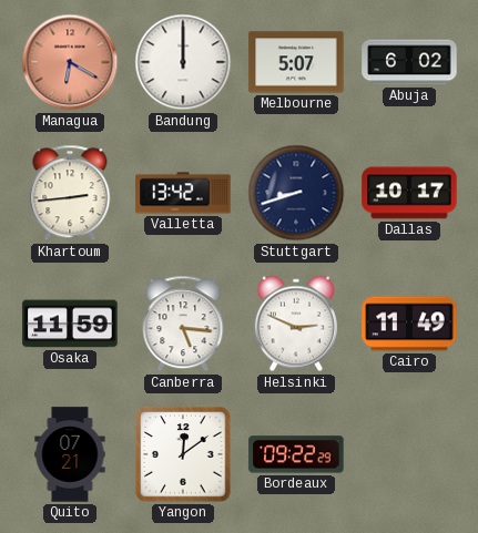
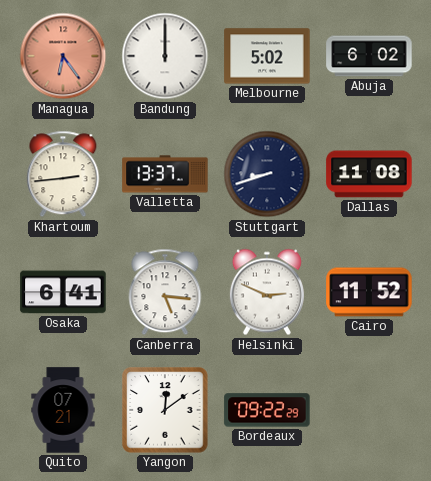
Managua: 6:20 -> 6:24
Melbourne: 5:07 -> 5:02
Valletta: 13:42 -> 13:37
Dallas: 10:17 -> 11:08
Osaka: 11:59 -> 6:41
Cairo: 11:49 -> 11:52
